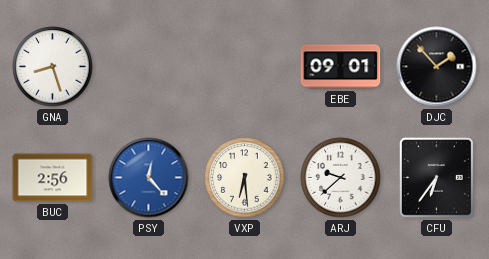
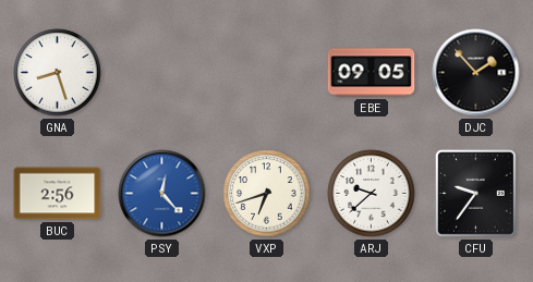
EBE: 09:01 -> 09:05
VXP: 6:29 -> 6:42
CFU: 6:36 -> 9:36
